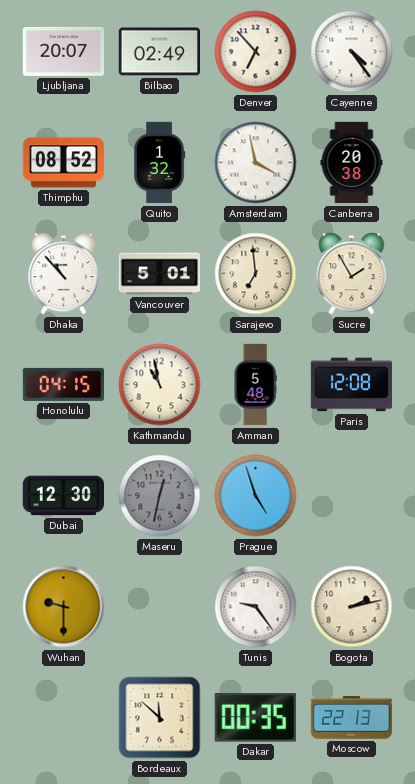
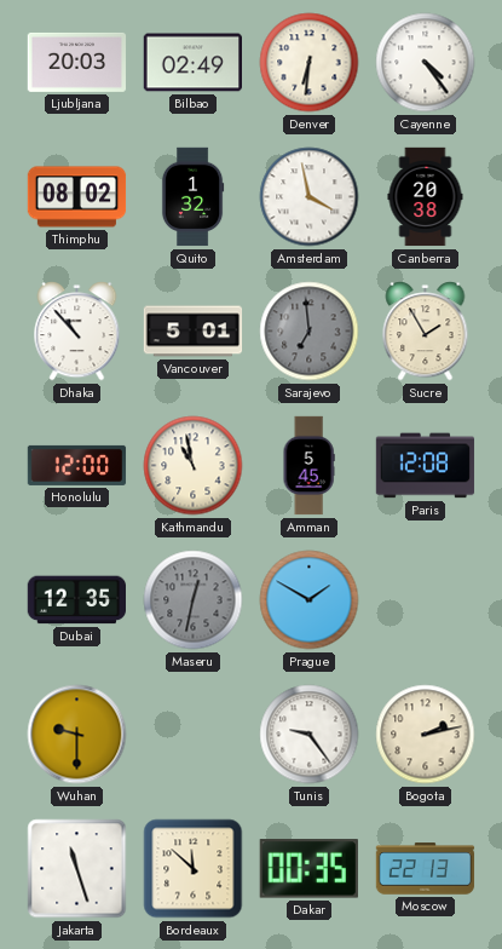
Ljubljana: 20:07 -> 20:03
Denver: 6:53 -> 6:31
Thimphu: 08:52 -> 08:02
Sarajevo dial: cream -> grey
Honolulu: 04:15 -> 12:00
Amman: 5:48 -> 5:45
Dubai: 12:30 -> 12:35
Prague: 4:57 -> 1:50
Jakarta: none -> 11:27
